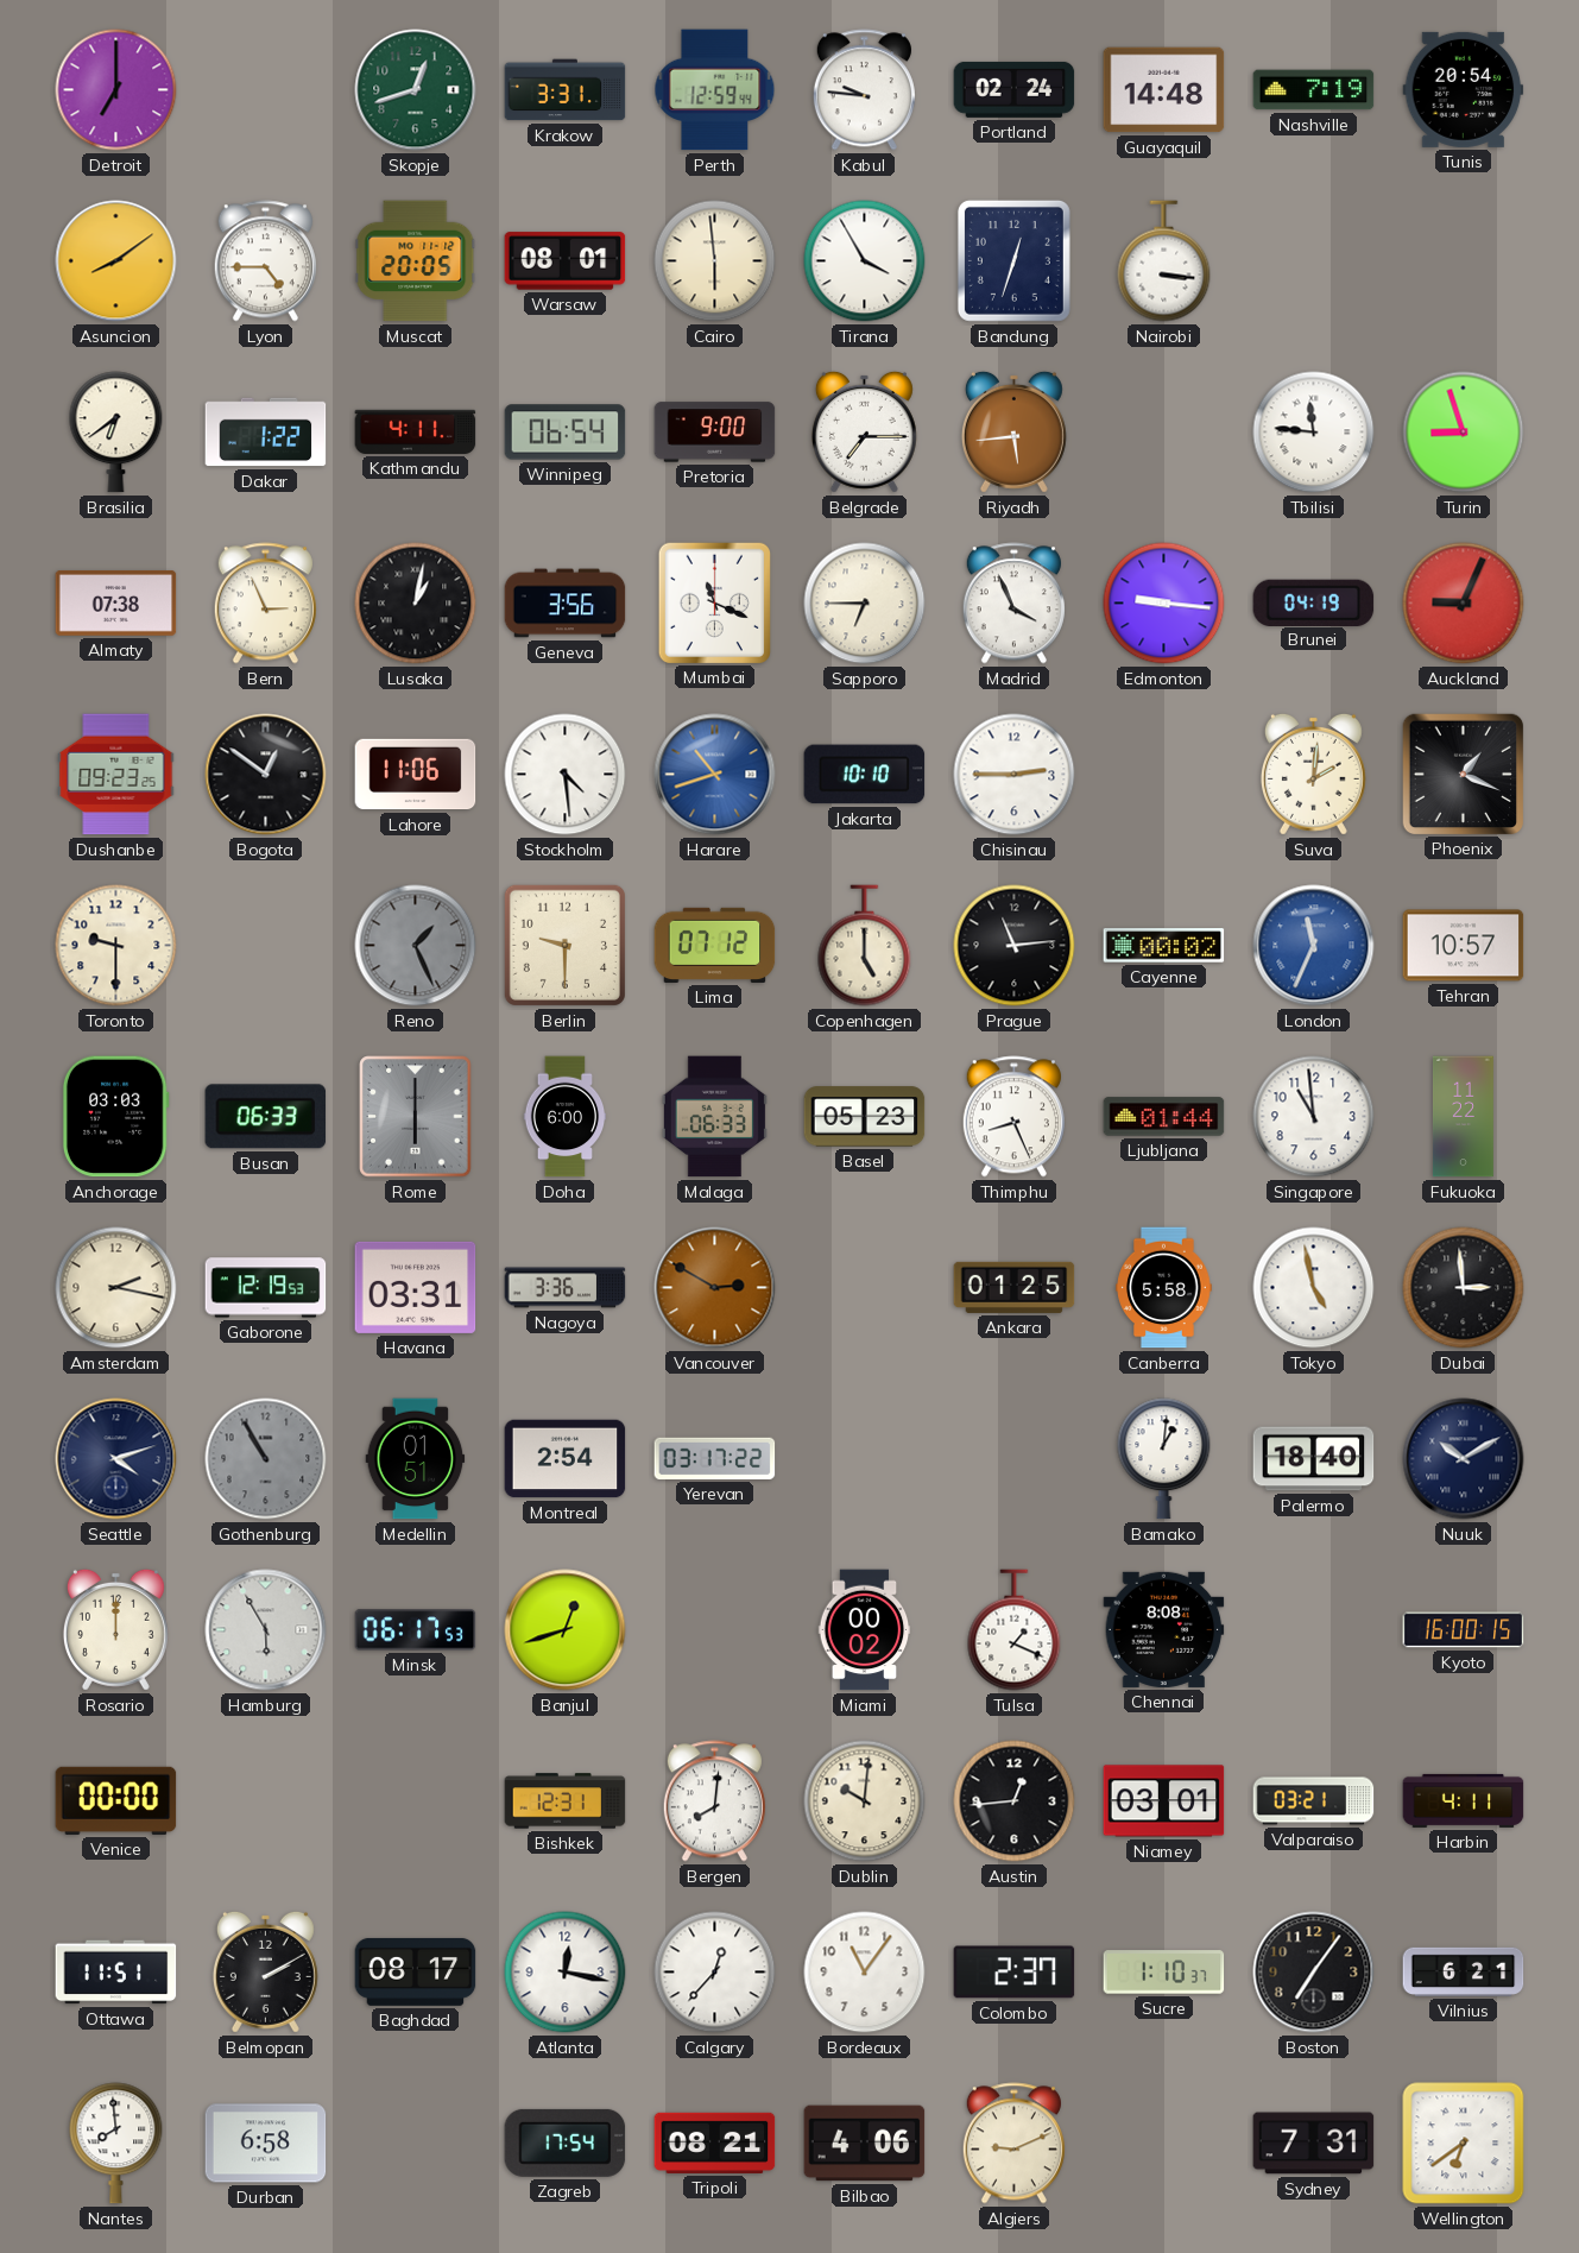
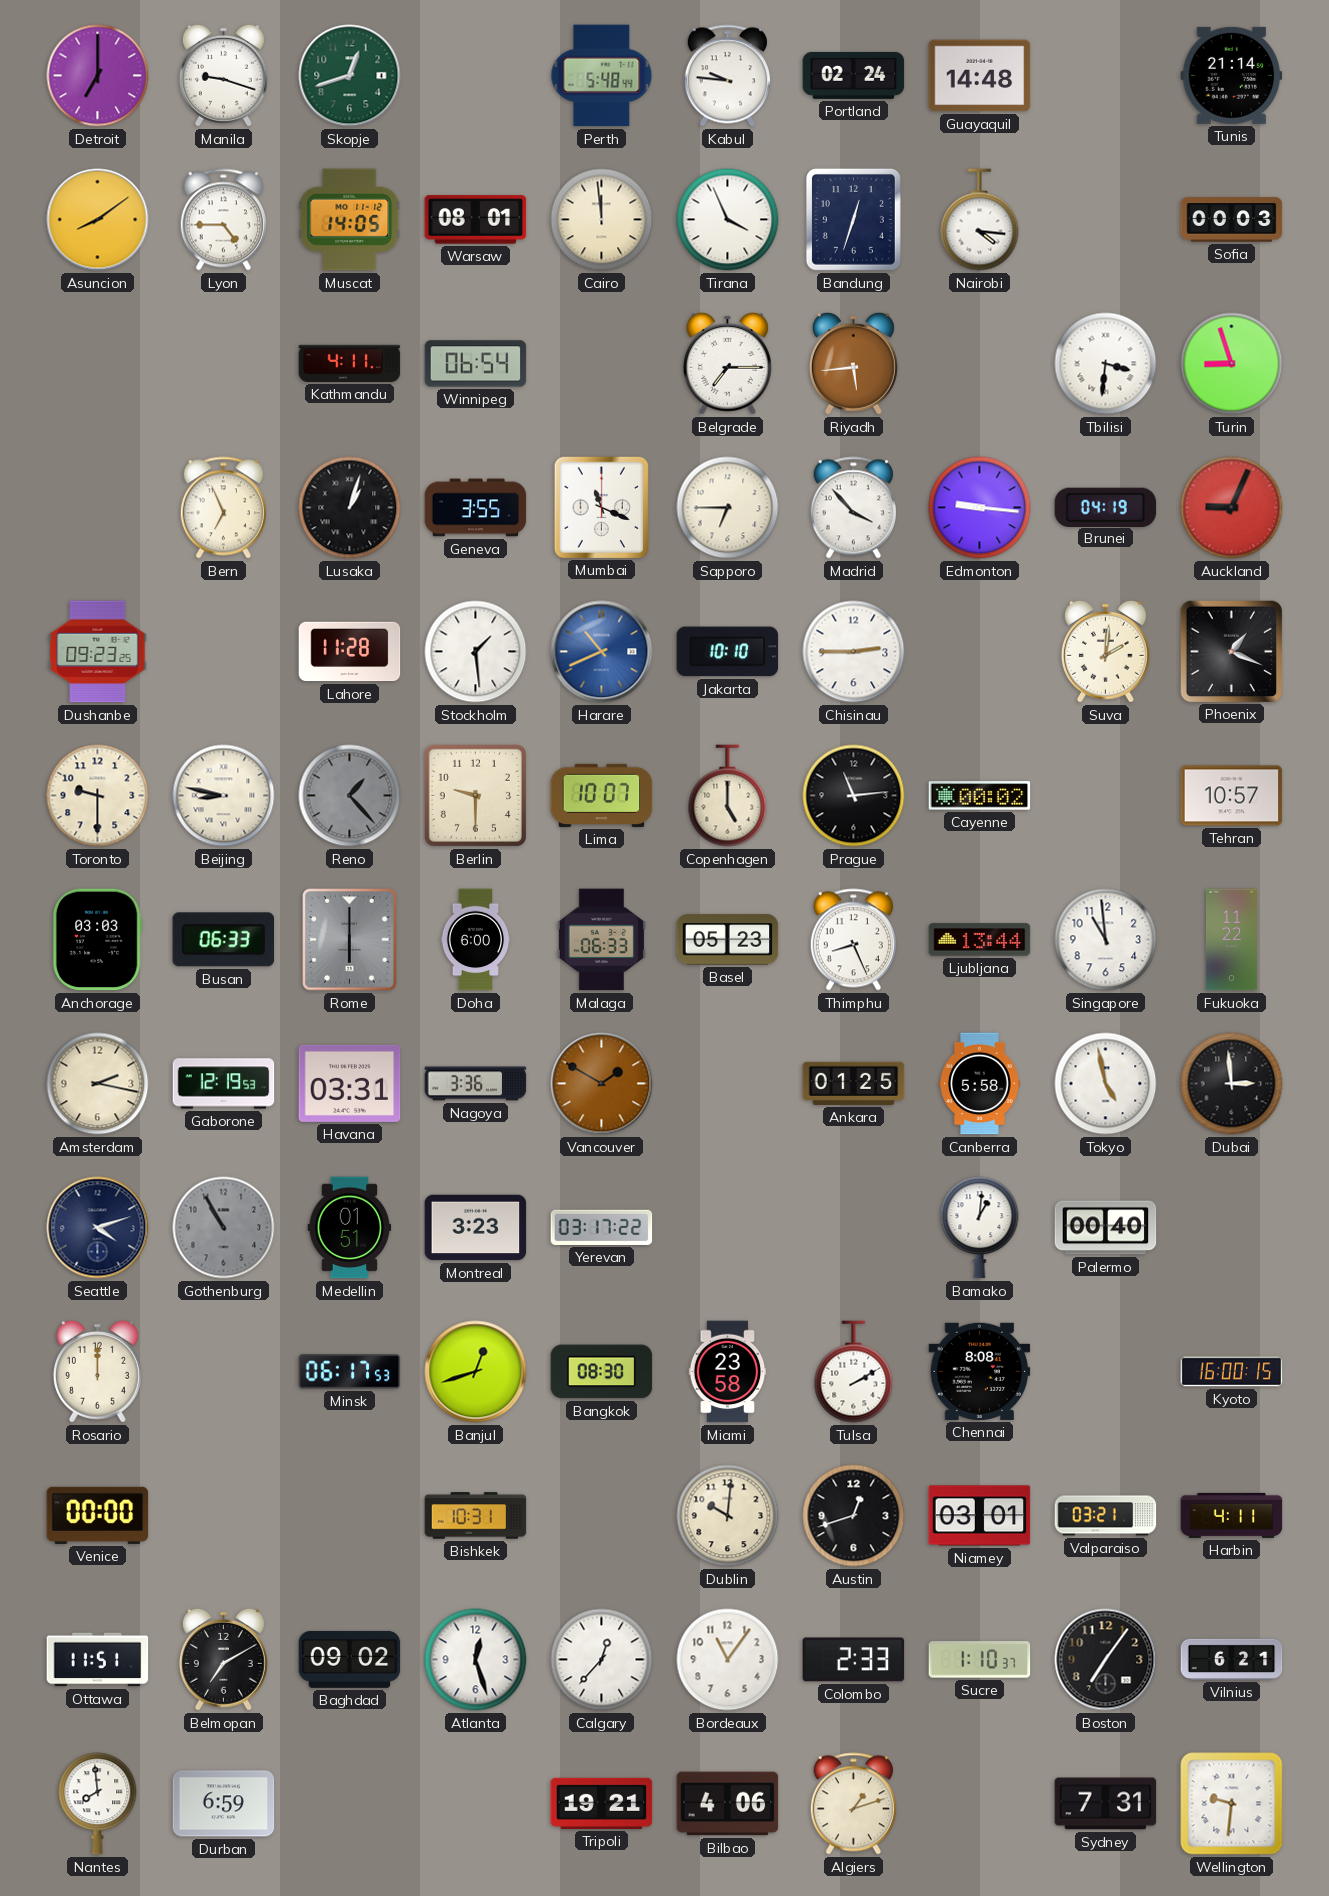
Manila: none -> 9:18
Krakow: 3:31 -> none
Perth: 12:59 -> 5:48
Nashville: 7:19 -> none
Tunis: 20:54 -> 21:14
Muscat: 20:05 -> 14:05
Cairo: 5:59 -> 11:59
Tirana: 3:55 -> 3:56
Nairobi: 3:16 -> 4:16
Sofia: none -> 00:03
Brasilia: 6:39 -> none
Dakar: 1:22 -> none
Pretoria: 9:00 -> none
Tbilisi: 11:46 -> 3:31
Almaty: 07:38 -> none
Bern: 2:56 -> 6:56
Lusaka: 1:02 -> 1:03
Geneva: 3:56 -> 3:55
Madrid: 3:56 -> 3:53
Bogota: 12:51 -> none
Lahore: 11:06 -> 11:28
Stockholm: 4:29 -> 1:29
Harare: 10:42 -> 10:41
Beijing: none -> 8:47
Reno: 1:26 -> 1:23
Lima: 07:12 -> 10:07
London: 11:34 -> none
Ljubljana: 01:44 -> 13:44
Vancouver: 2:50 -> 1:50
Montreal: 2:54 -> 3:23
Palermo: 18:40 -> 00:40
Nuuk: 10:10 -> none
Hamburg: 5:55 -> none
Bangkok: none -> 08:30
Miami: 00:02 -> 23:58
Tulsa: 1:19 -> 2:10
Bishkek: 12:31 -> 10:31
Bergen: 8:01 -> none
Austin: 12:44 -> 12:42
Belmopan: 2:10 -> 7:10
Baghdad: 08:17 -> 09:02
Atlanta: 12:17 -> 12:27
Colombo: 2:37 -> 2:33
Durban: 6:58 -> 6:59
Zagreb: 17:54 -> none
Tripoli: 08:21 -> 19:21
Algiers: 9:11 -> 1:12
Wellington: 6:39 -> 9:31
